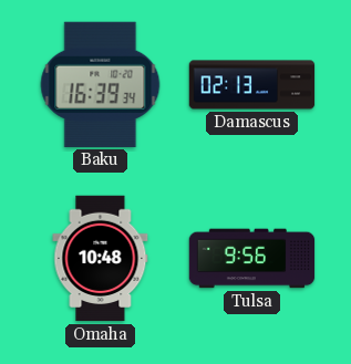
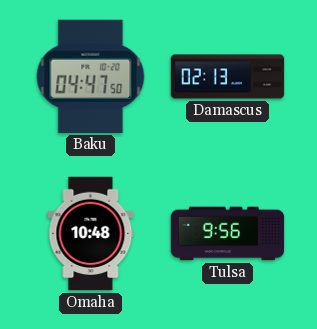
Baku: 16:39 -> 04:47
